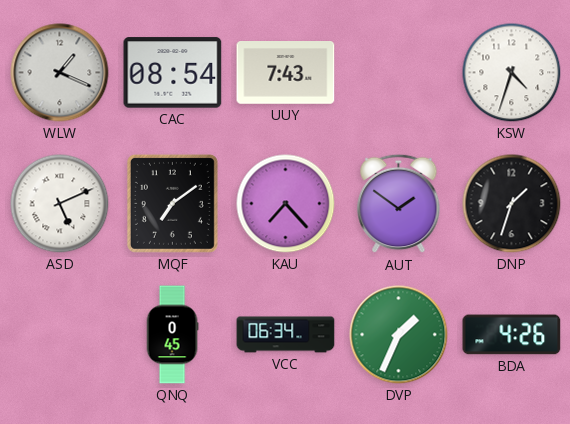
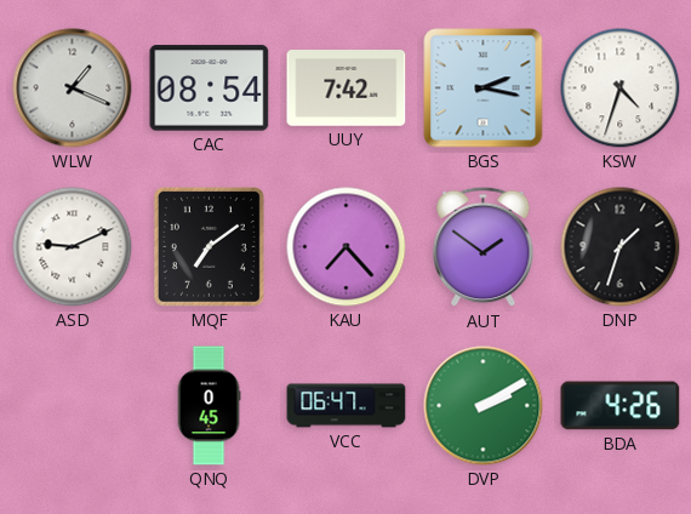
UUY: 7:43 -> 7:42
BGS: none -> 2:17
ASD: 5:11 -> 9:11
VCC: 06:34 -> 06:47
DVP: 1:34 -> 2:10
